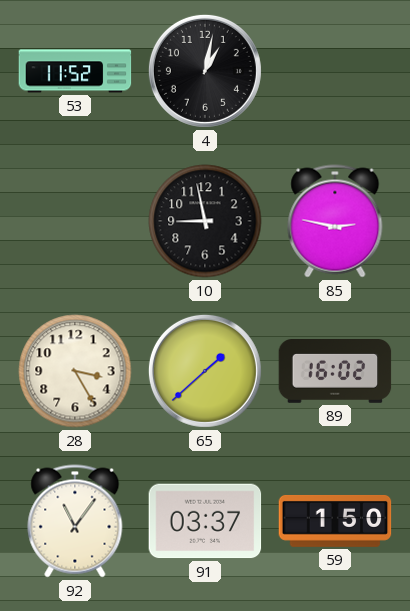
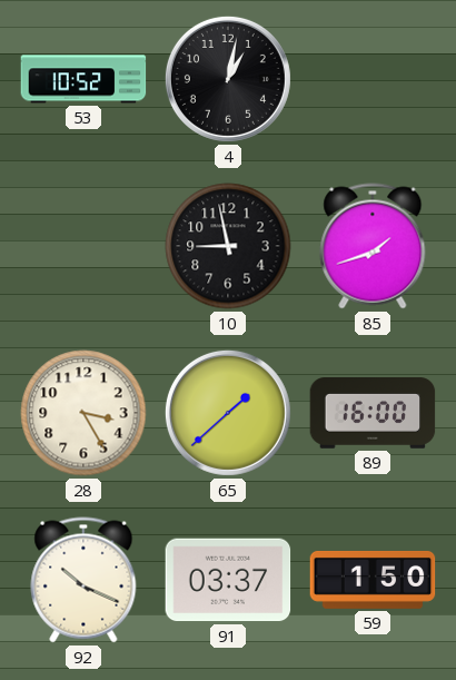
53: 11:52 -> 10:52
85: 2:47 -> 1:42
89: 16:02 -> 16:00
92: 11:06 -> 10:19
